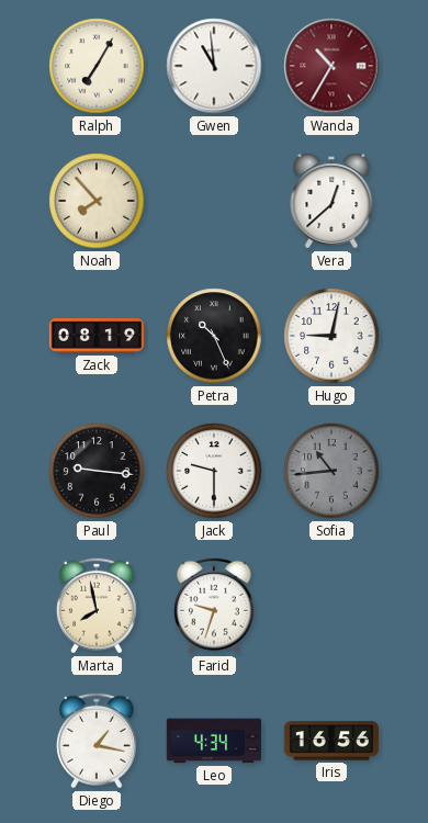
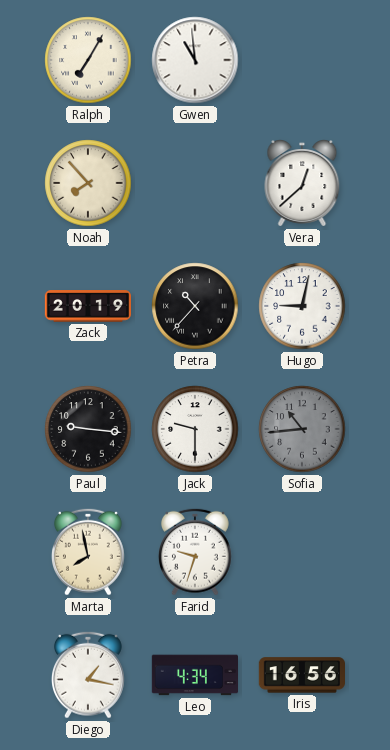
Wanda: 10:35 -> none
Zack: 08:19 -> 20:19
Petra: 10:26 -> 10:37
